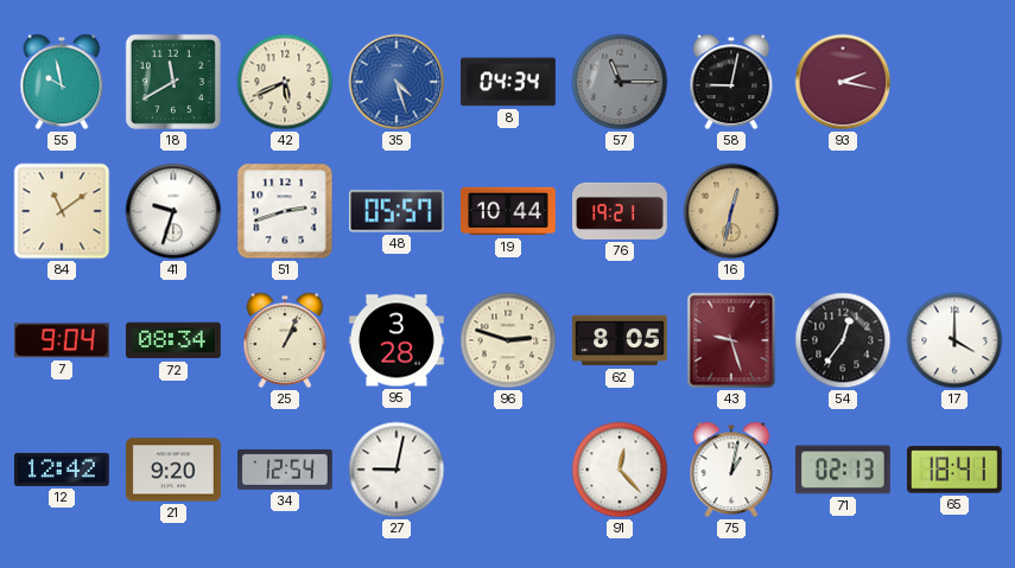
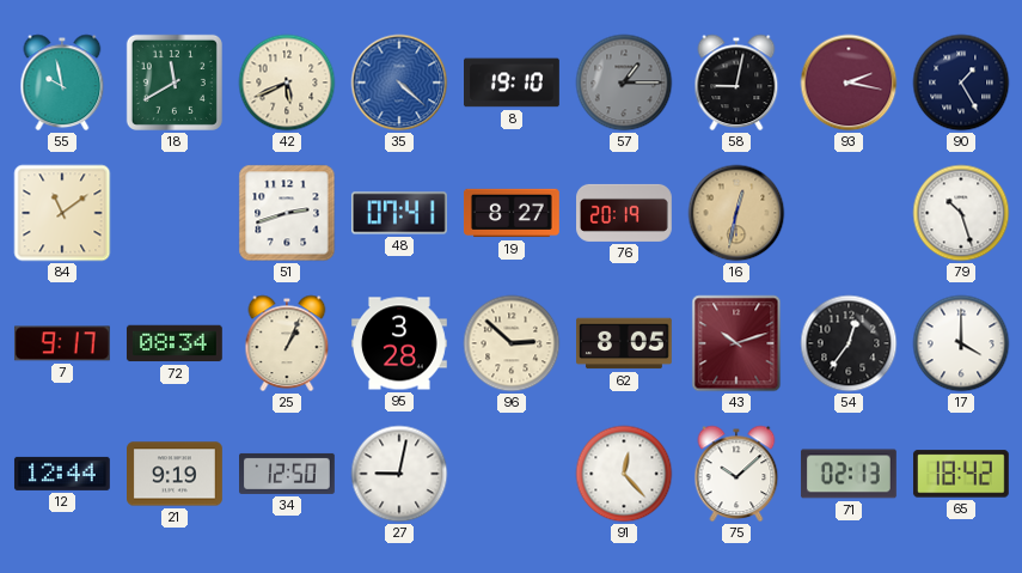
35: 4:27 -> 4:22
8: 04:34 -> 19:10
57: 11:15 -> 1:15
90: none -> 1:25
41: 9:33 -> none
48: 05:57 -> 07:41
19: 10:44 -> 8:27
76: 19:21 -> 20:19
79: none -> 10:27
7: 9:04 -> 9:17
96: 2:48 -> 2:52
43: 9:27 -> 10:12
12: 12:42 -> 12:44
21: 9:20 -> 9:19
34: 12:54 -> 12:50
75: 1:02 -> 10:08
65: 18:41 -> 18:42
